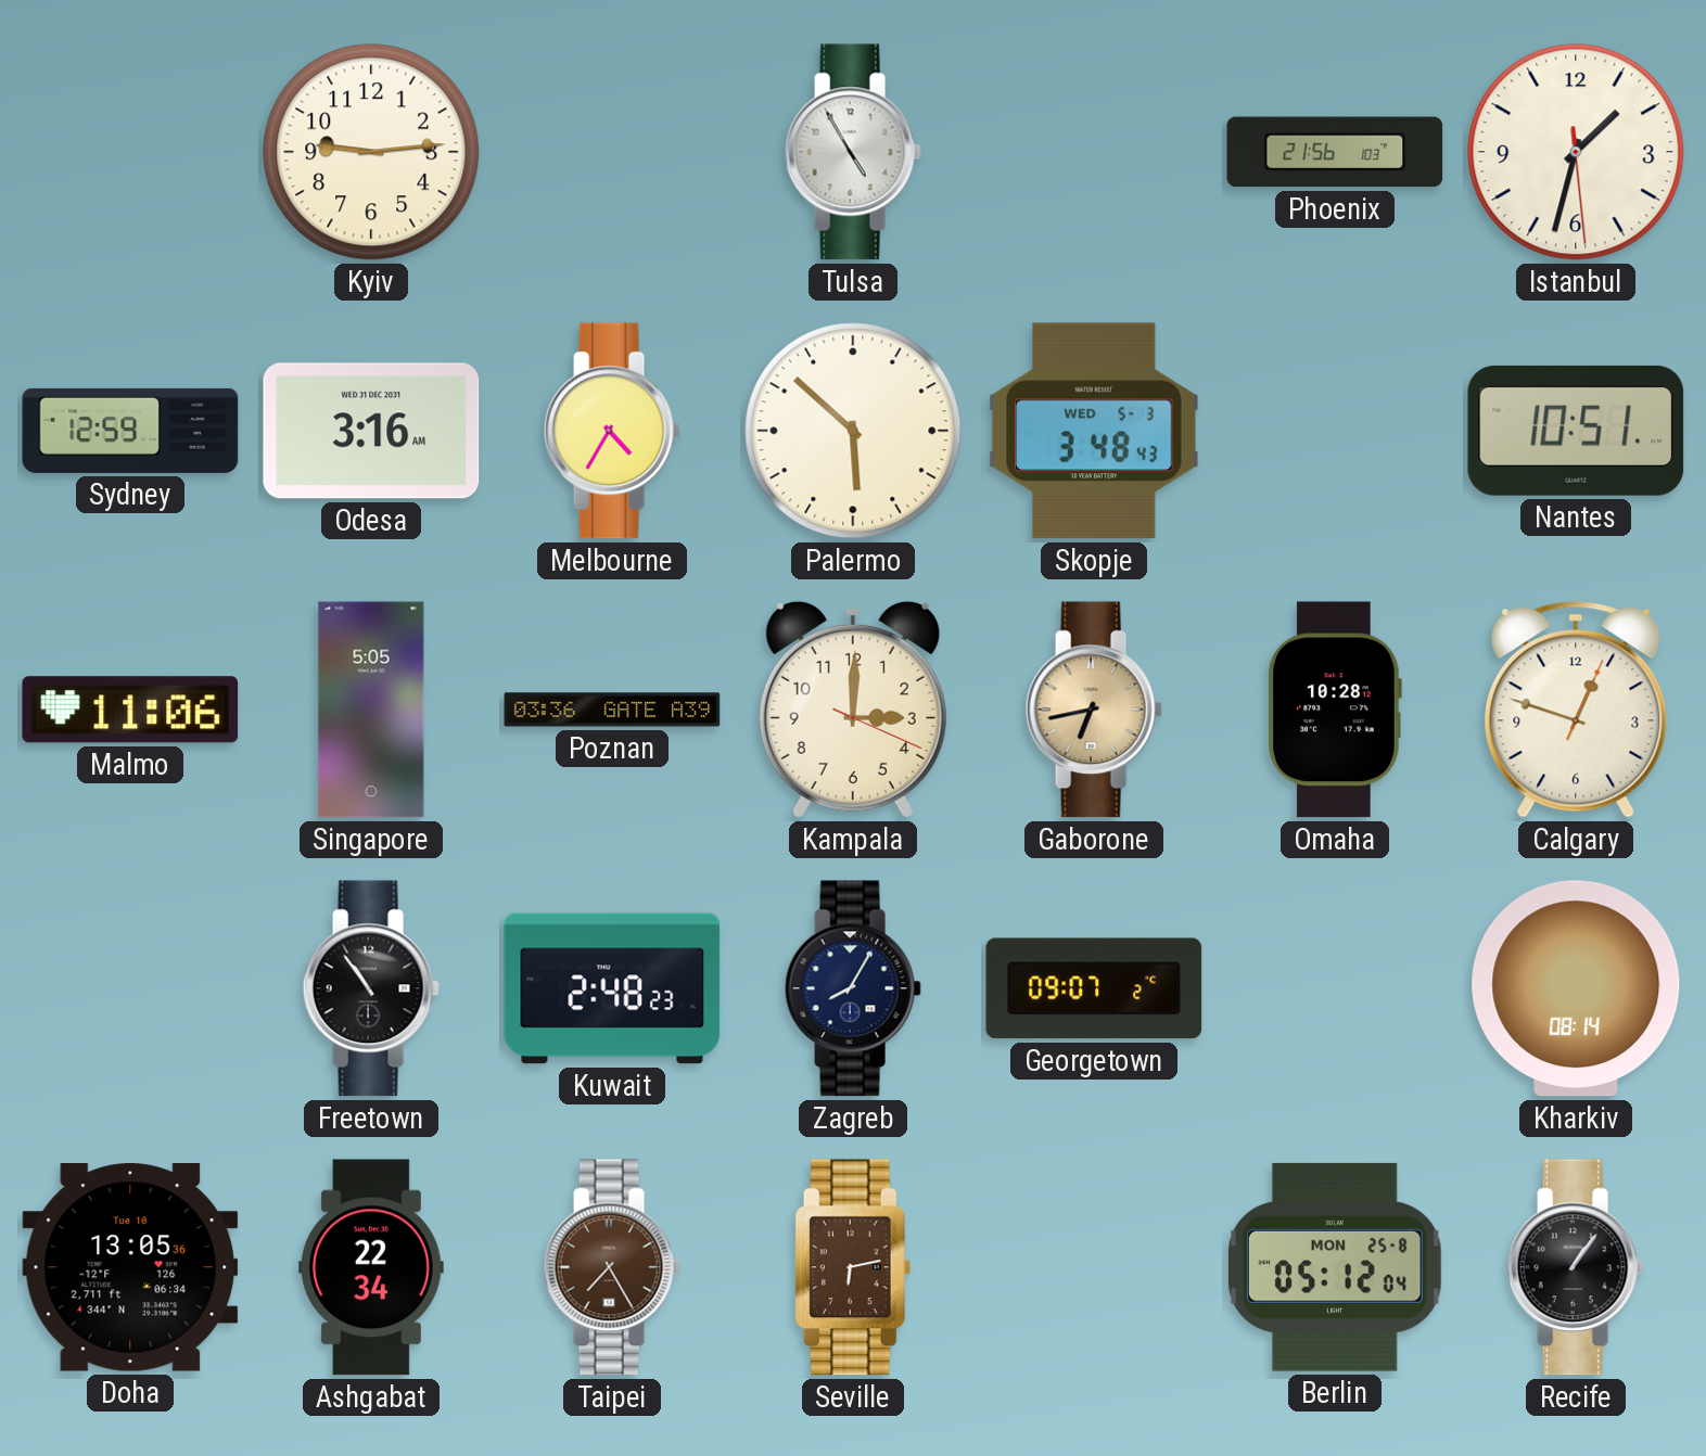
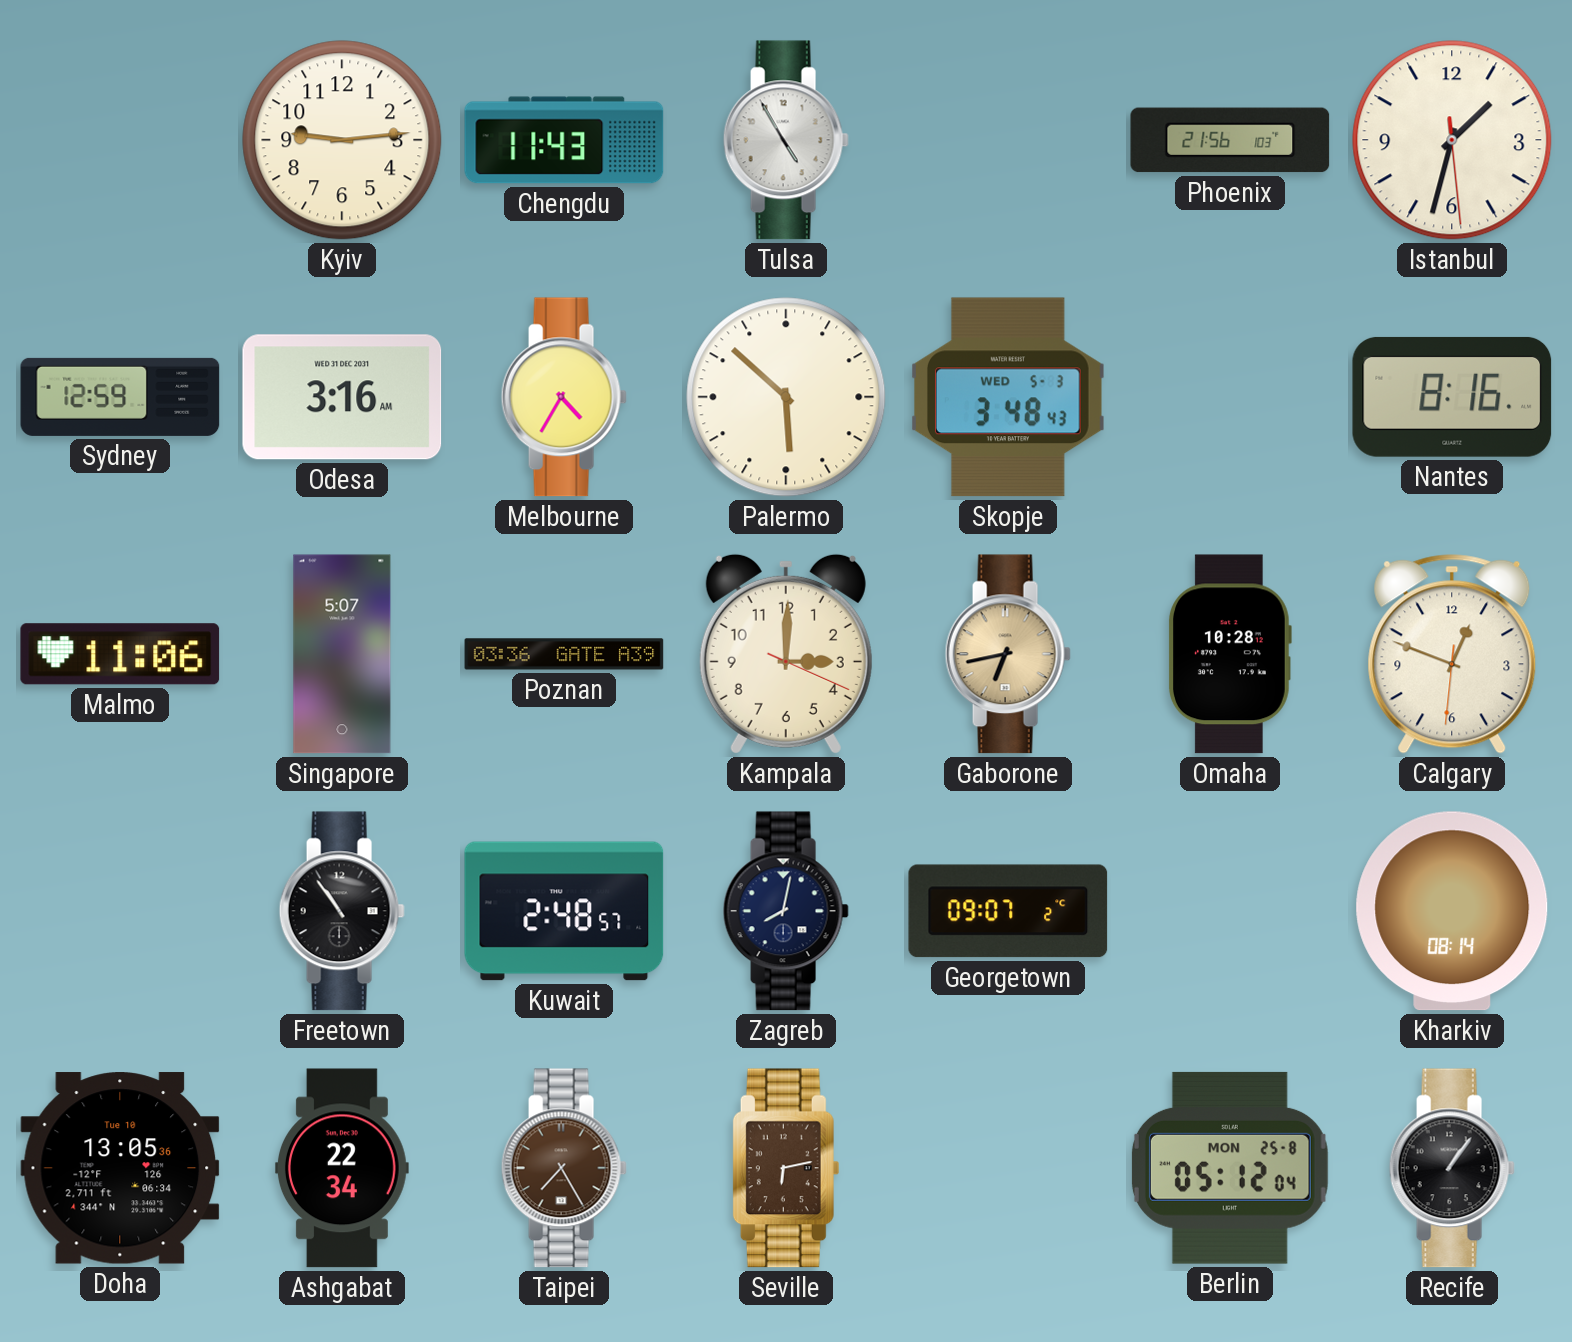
Chengdu: none -> 11:43
Nantes: 10:51 -> 8:16
Singapore: 5:05 -> 5:07
Calgary: 12:48:04 -> 12:48:31
Kuwait: 2:48:23 -> 2:48:57
Zagreb: 8:05 -> 8:02
